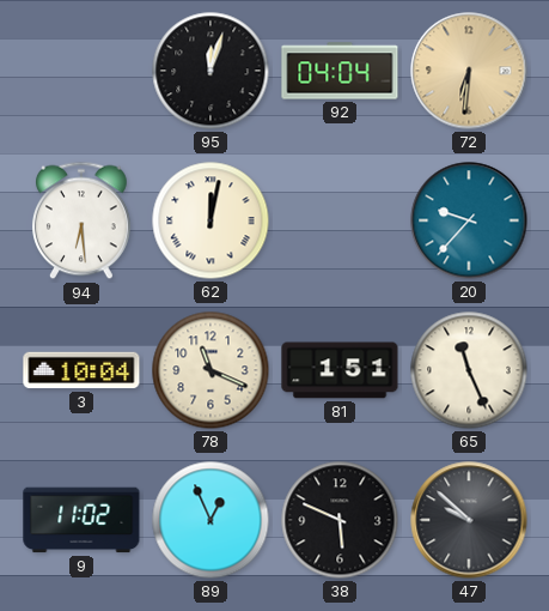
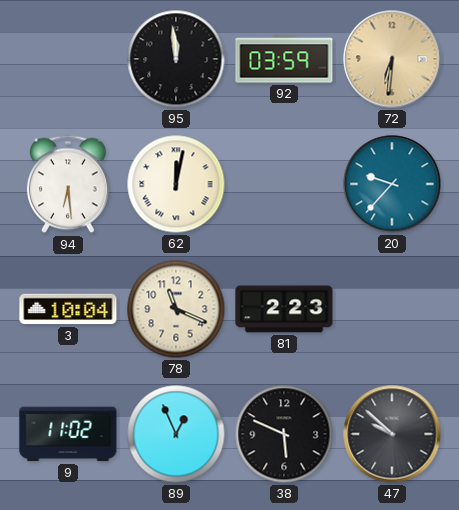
95: 12:03 -> 11:59
92: 04:04 -> 03:59
81: 1:51 -> 2:23
65: 11:26 -> none
